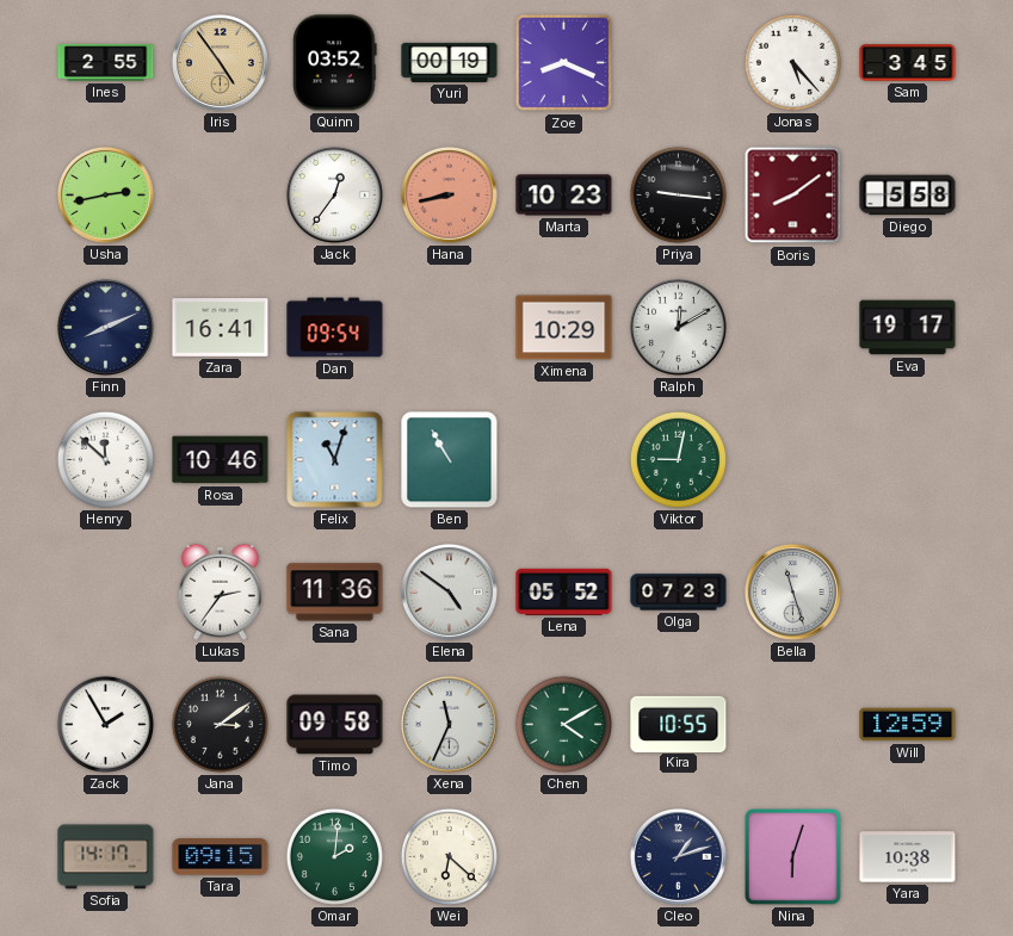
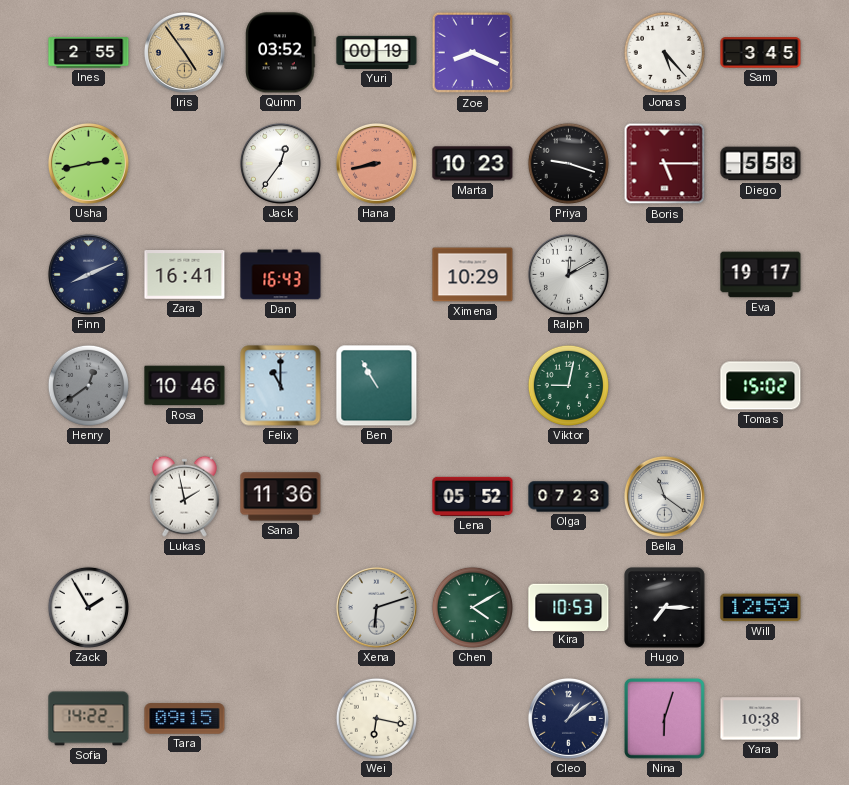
Priya: 9:16 -> 9:18
Boris: 8:09 -> 5:15
Dan: 09:54 -> 16:43
Henry: 11:52 -> 12:39
Henry dial: white -> grey
Felix: 11:03 -> 11:00
Tomas: none -> 15:02
Lukas: 2:36 -> 1:58
Elena: 4:51 -> none
Bella: 11:27 -> 11:21
Jana: 3:09 -> none
Timo: 09:58 -> none
Xena: 11:34 -> 6:12
Kira: 10:55 -> 10:53
Hugo: none -> 7:15
Sofia: 14:17 -> 14:22
Omar: 2:01 -> none
Wei: 6:22 -> 6:17
Cleo: 1:12 -> 1:09
